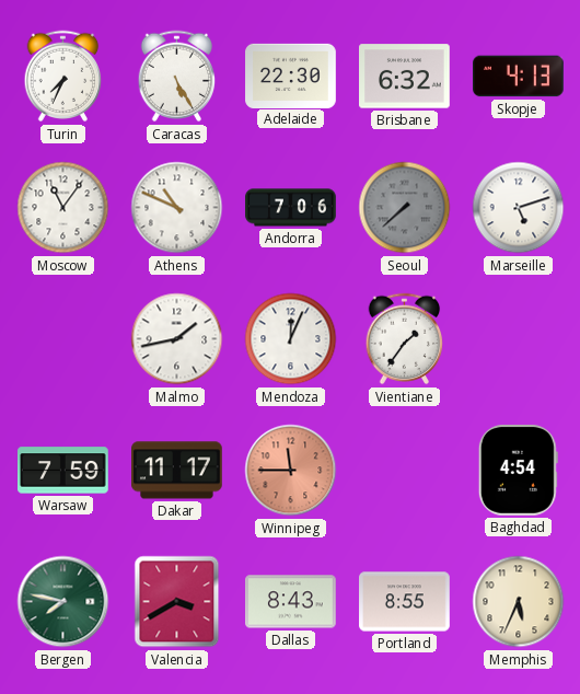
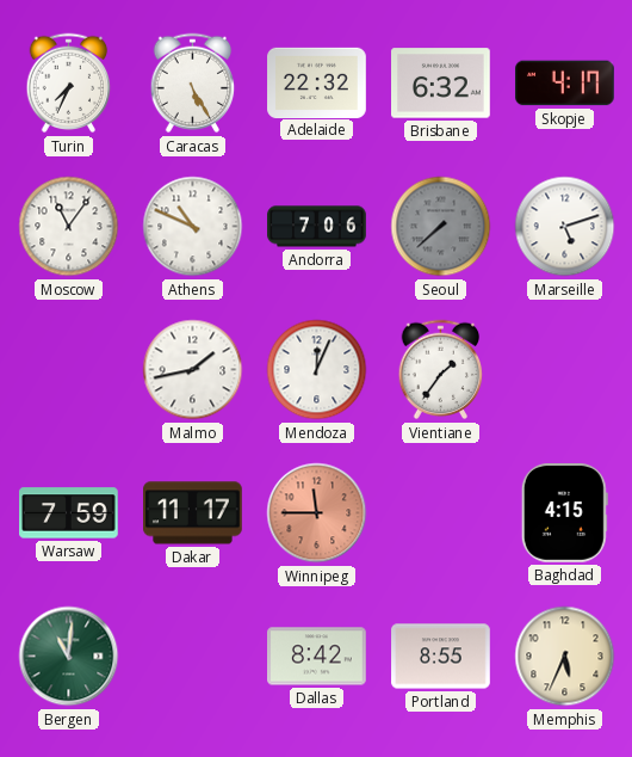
Adelaide: 22:30 -> 22:32
Skopje: 4:13 -> 4:17
Baghdad: 4:54 -> 4:15
Bergen: 7:47 -> 11:01
Valencia: 3:40 -> none
Dallas: 8:43 -> 8:42
